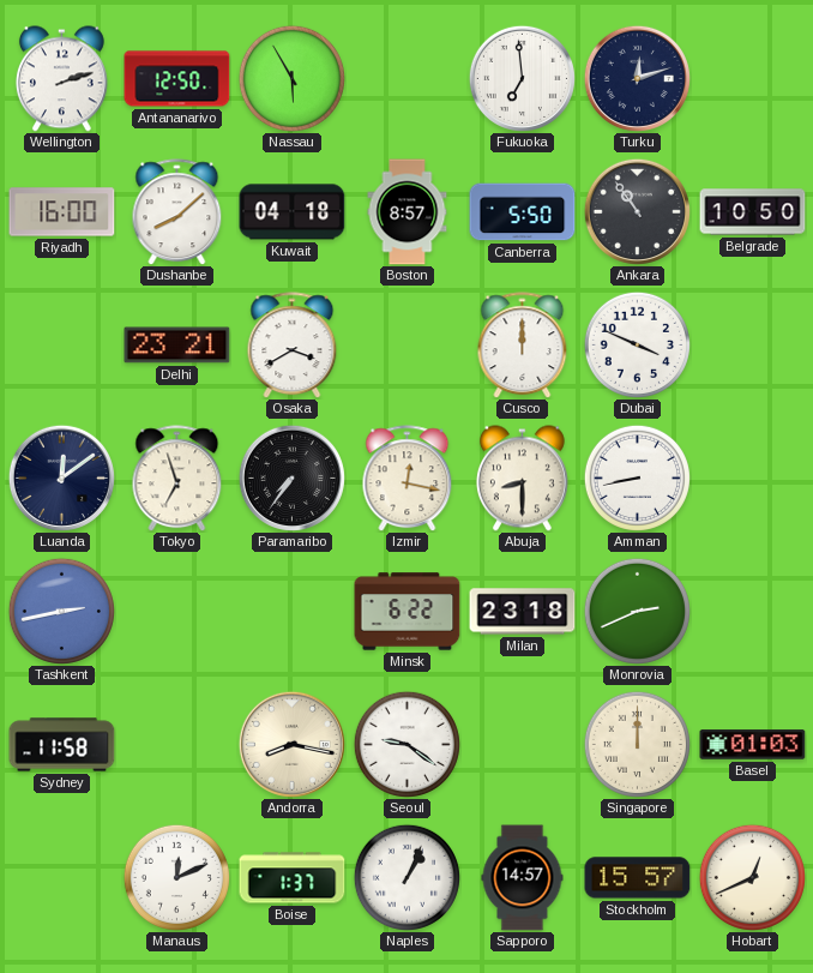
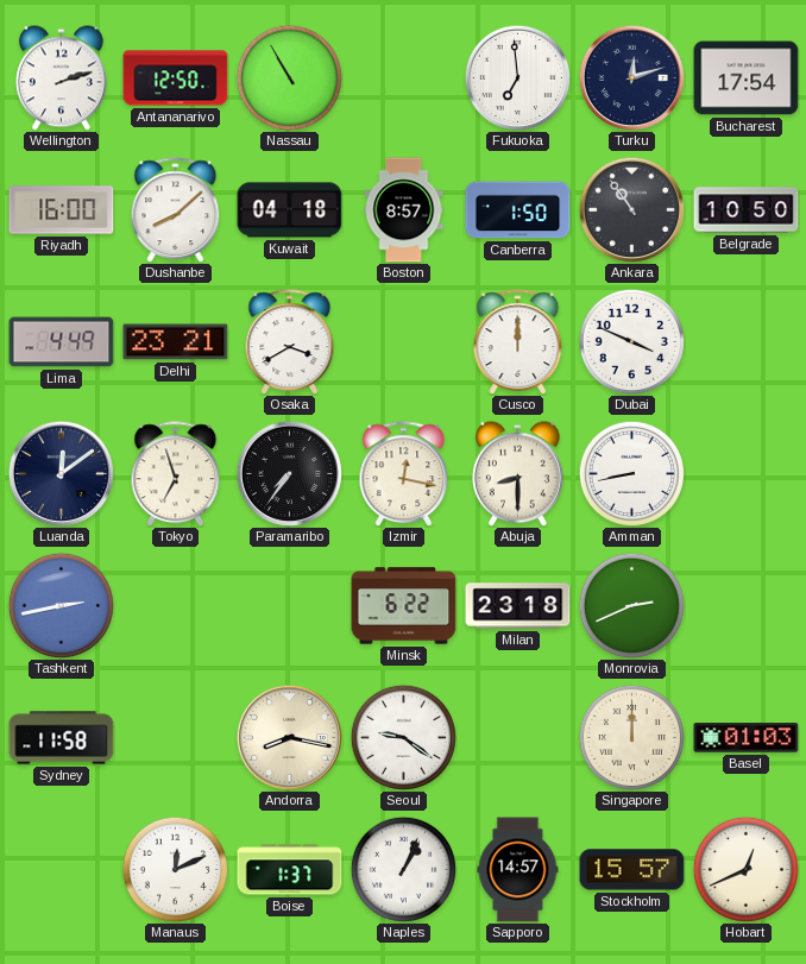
Nassau: 5:55 -> 10:55
Bucharest: none -> 17:54
Canberra: 5:50 -> 1:50
Lima: none -> 4:49
